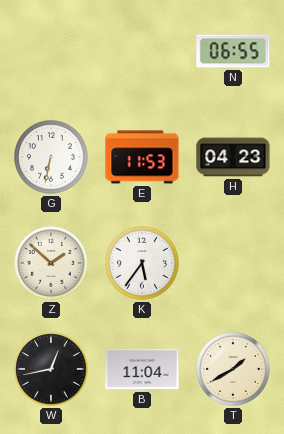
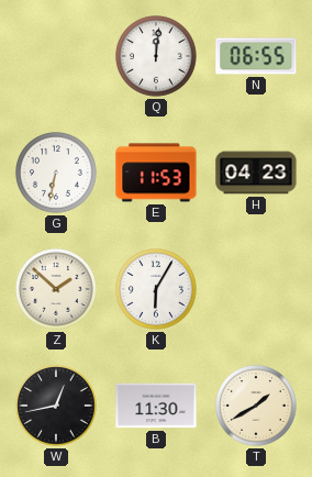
Q: none -> 12:01
K: 5:36 -> 6:05
B: 11:04 -> 11:30
